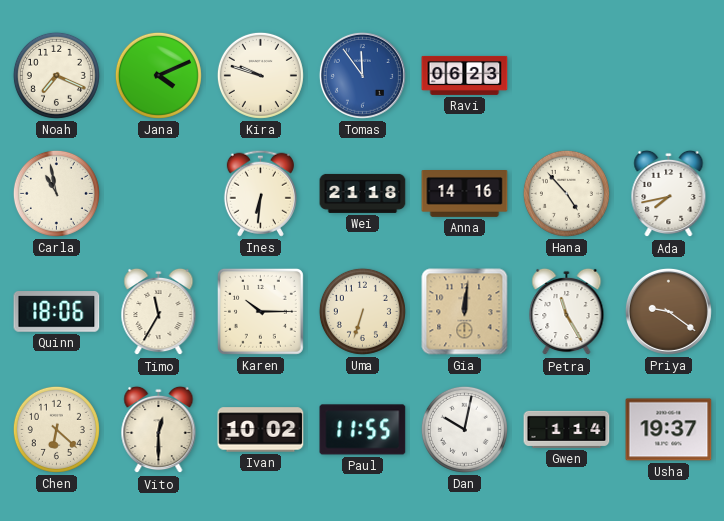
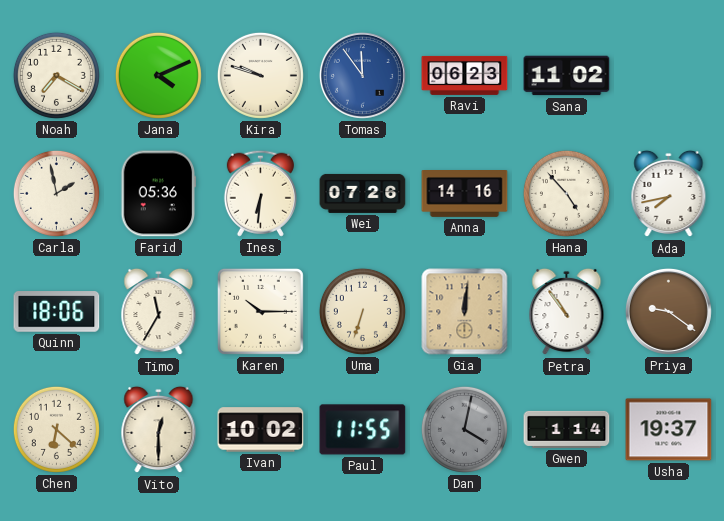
Noah: 7:19 -> 7:20
Sana: none -> 11:02
Carla: 10:58 -> 1:58
Farid: none -> 05:36
Wei: 21:18 -> 07:26
Petra: 11:25 -> 10:54
Dan: 10:02 -> 4:02
Dan dial: white -> grey
